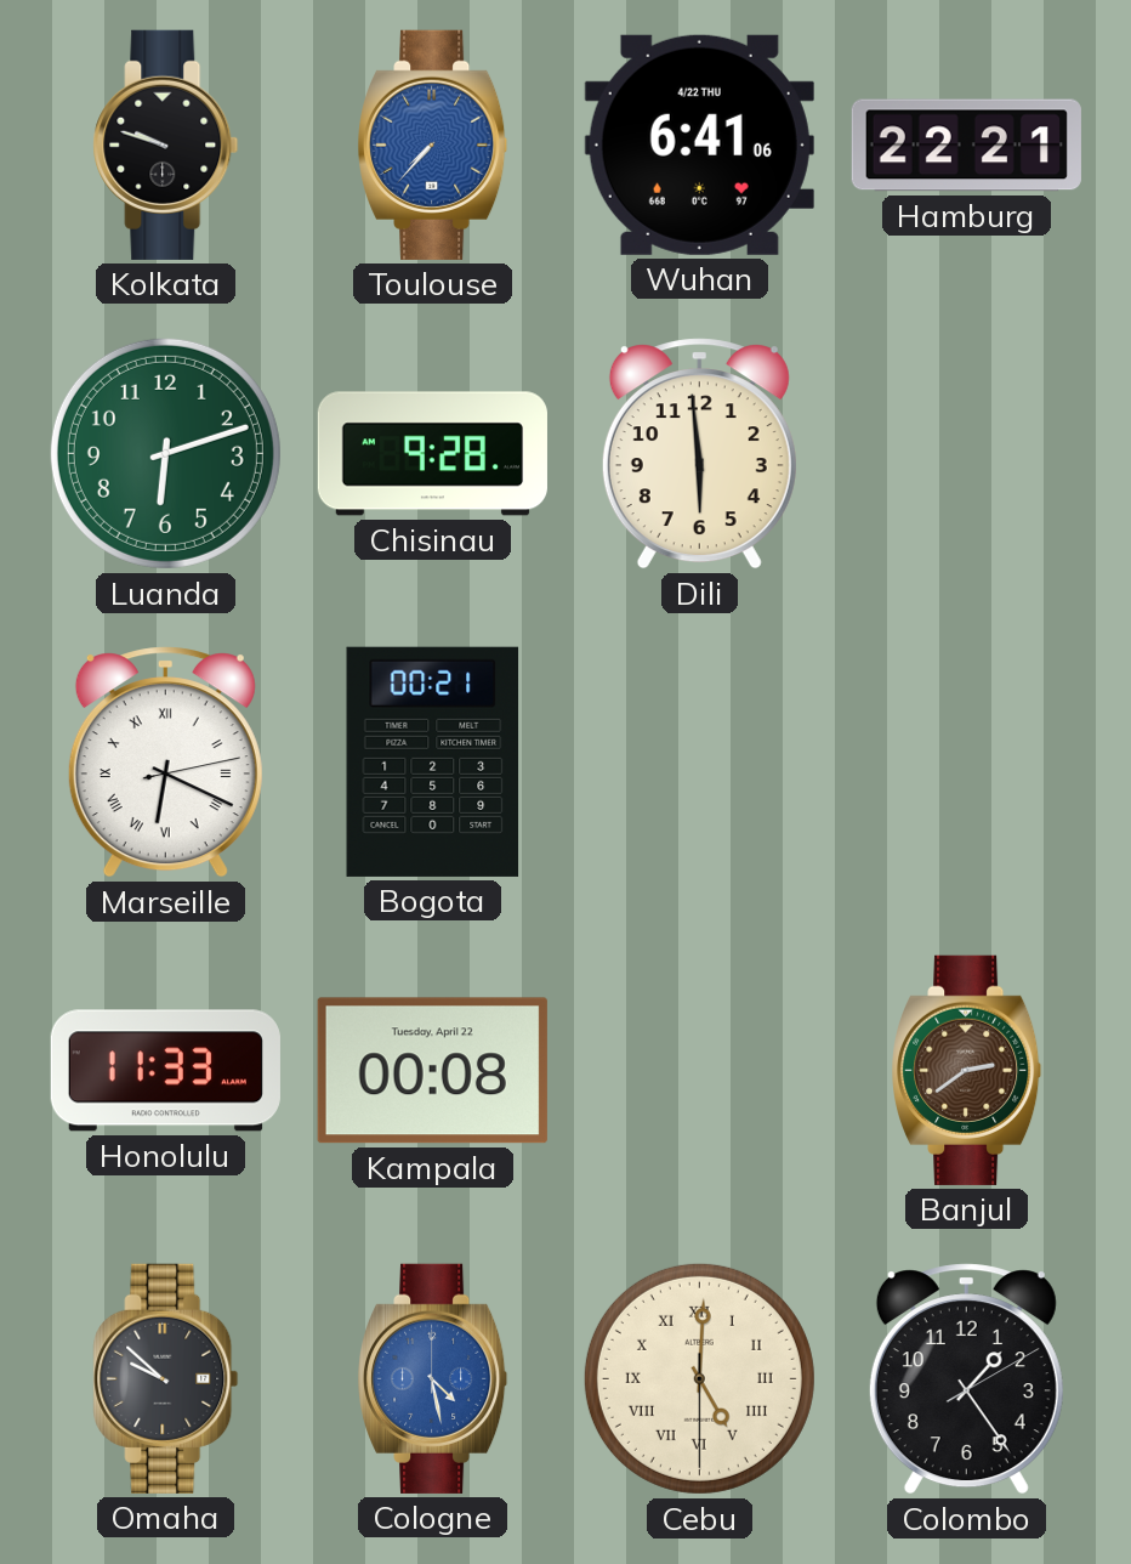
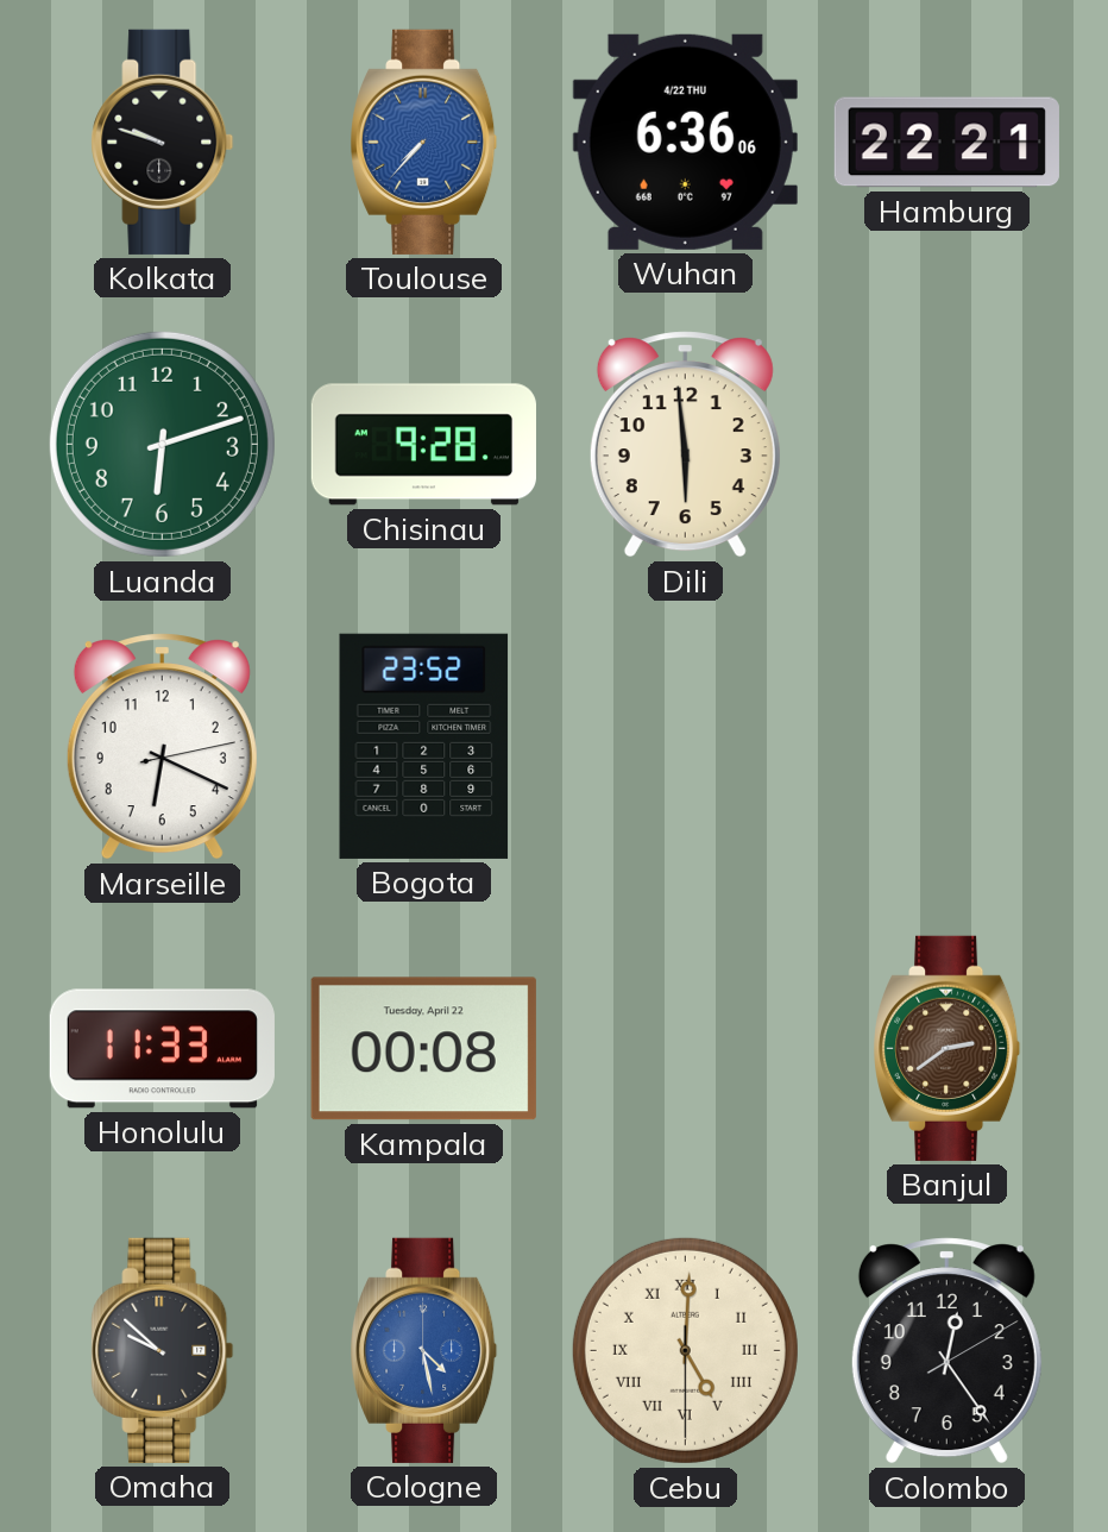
Wuhan: 6:41 -> 6:36
Marseille numerals: Roman -> Arabic
Bogota: 00:21 -> 23:52
Colombo: 1:24 -> 12:24
